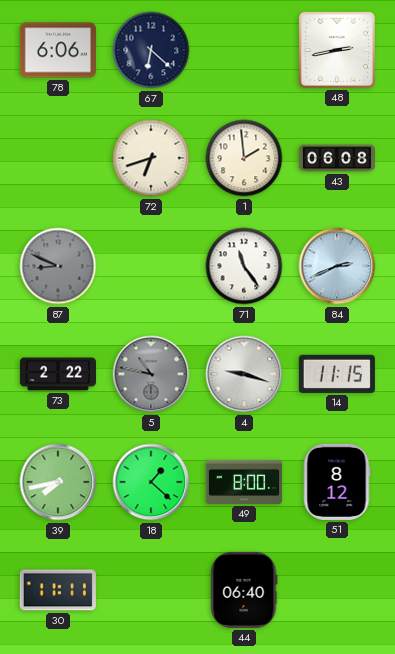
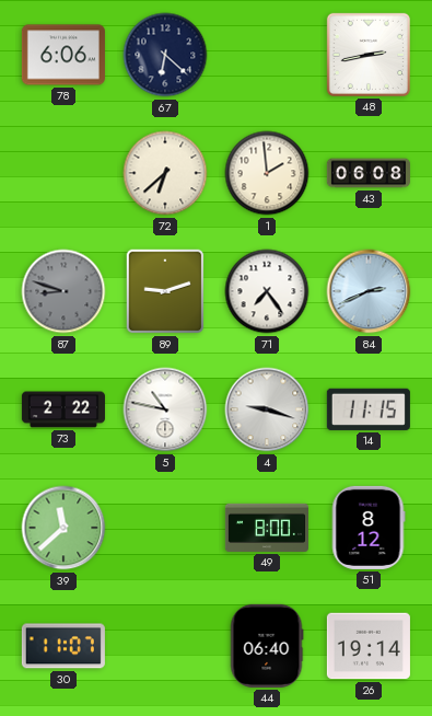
72: 6:42 -> 6:38
87: 8:49 -> 8:48
89: none -> 9:12
71: 11:24 -> 7:24
5 dial: grey -> white
39: 7:43 -> 11:38
18: 1:22 -> none
30: 11:11 -> 11:07
26: none -> 19:14
